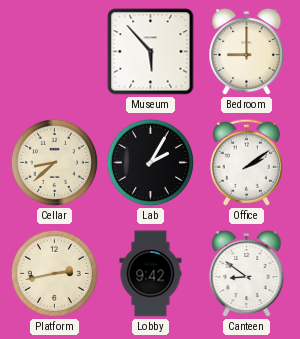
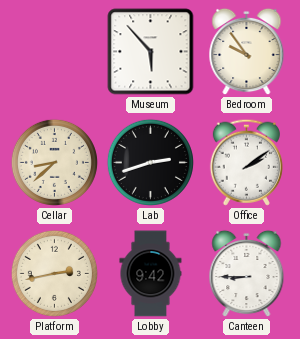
Bedroom: 9:00 -> 9:54
Lab: 2:05 -> 2:42
Canteen: 8:51 -> 8:45
